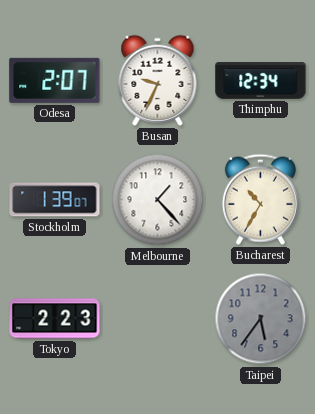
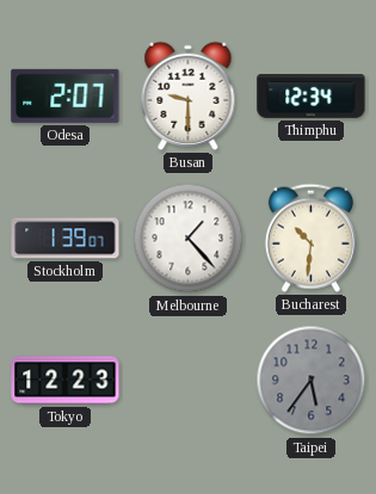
Busan: 9:34 -> 9:30
Bucharest: 10:35 -> 10:31
Tokyo: 2:23 -> 12:23
